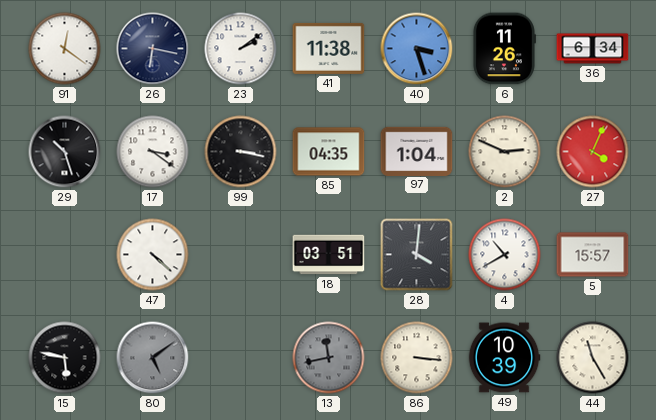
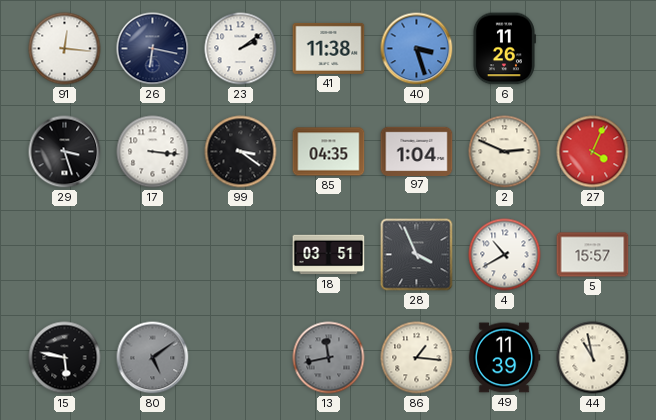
91: 12:21 -> 12:16
36: 6:34 -> none
29: 10:27 -> 3:27
17: 3:21 -> 3:16
99: 3:17 -> 3:21
47: 4:22 -> none
28: 4:01 -> 3:56
86: 3:16 -> 1:16
49: 10:39 -> 11:39
44: 11:25 -> 10:58
